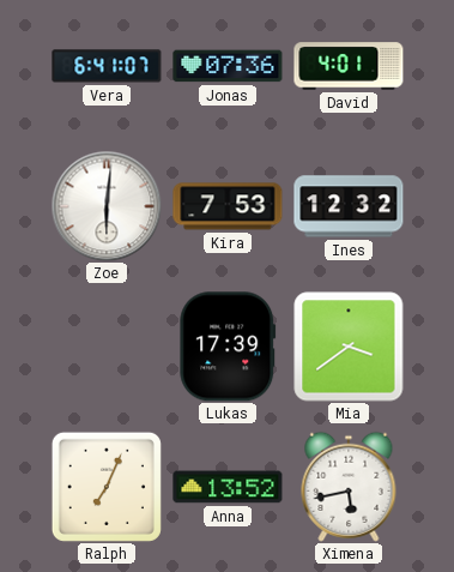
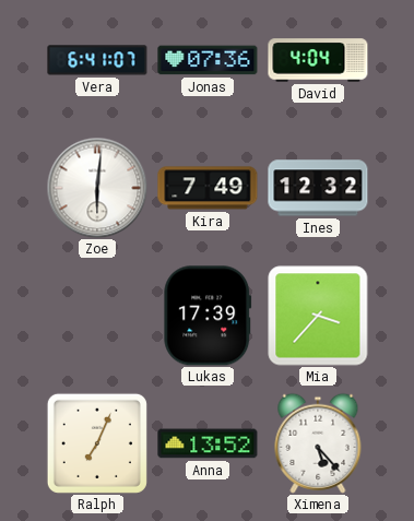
David: 4:01 -> 4:04
Kira: 7:53 -> 7:49
Mia: 3:39 -> 3:37
Ximena: 5:43 -> 5:23
